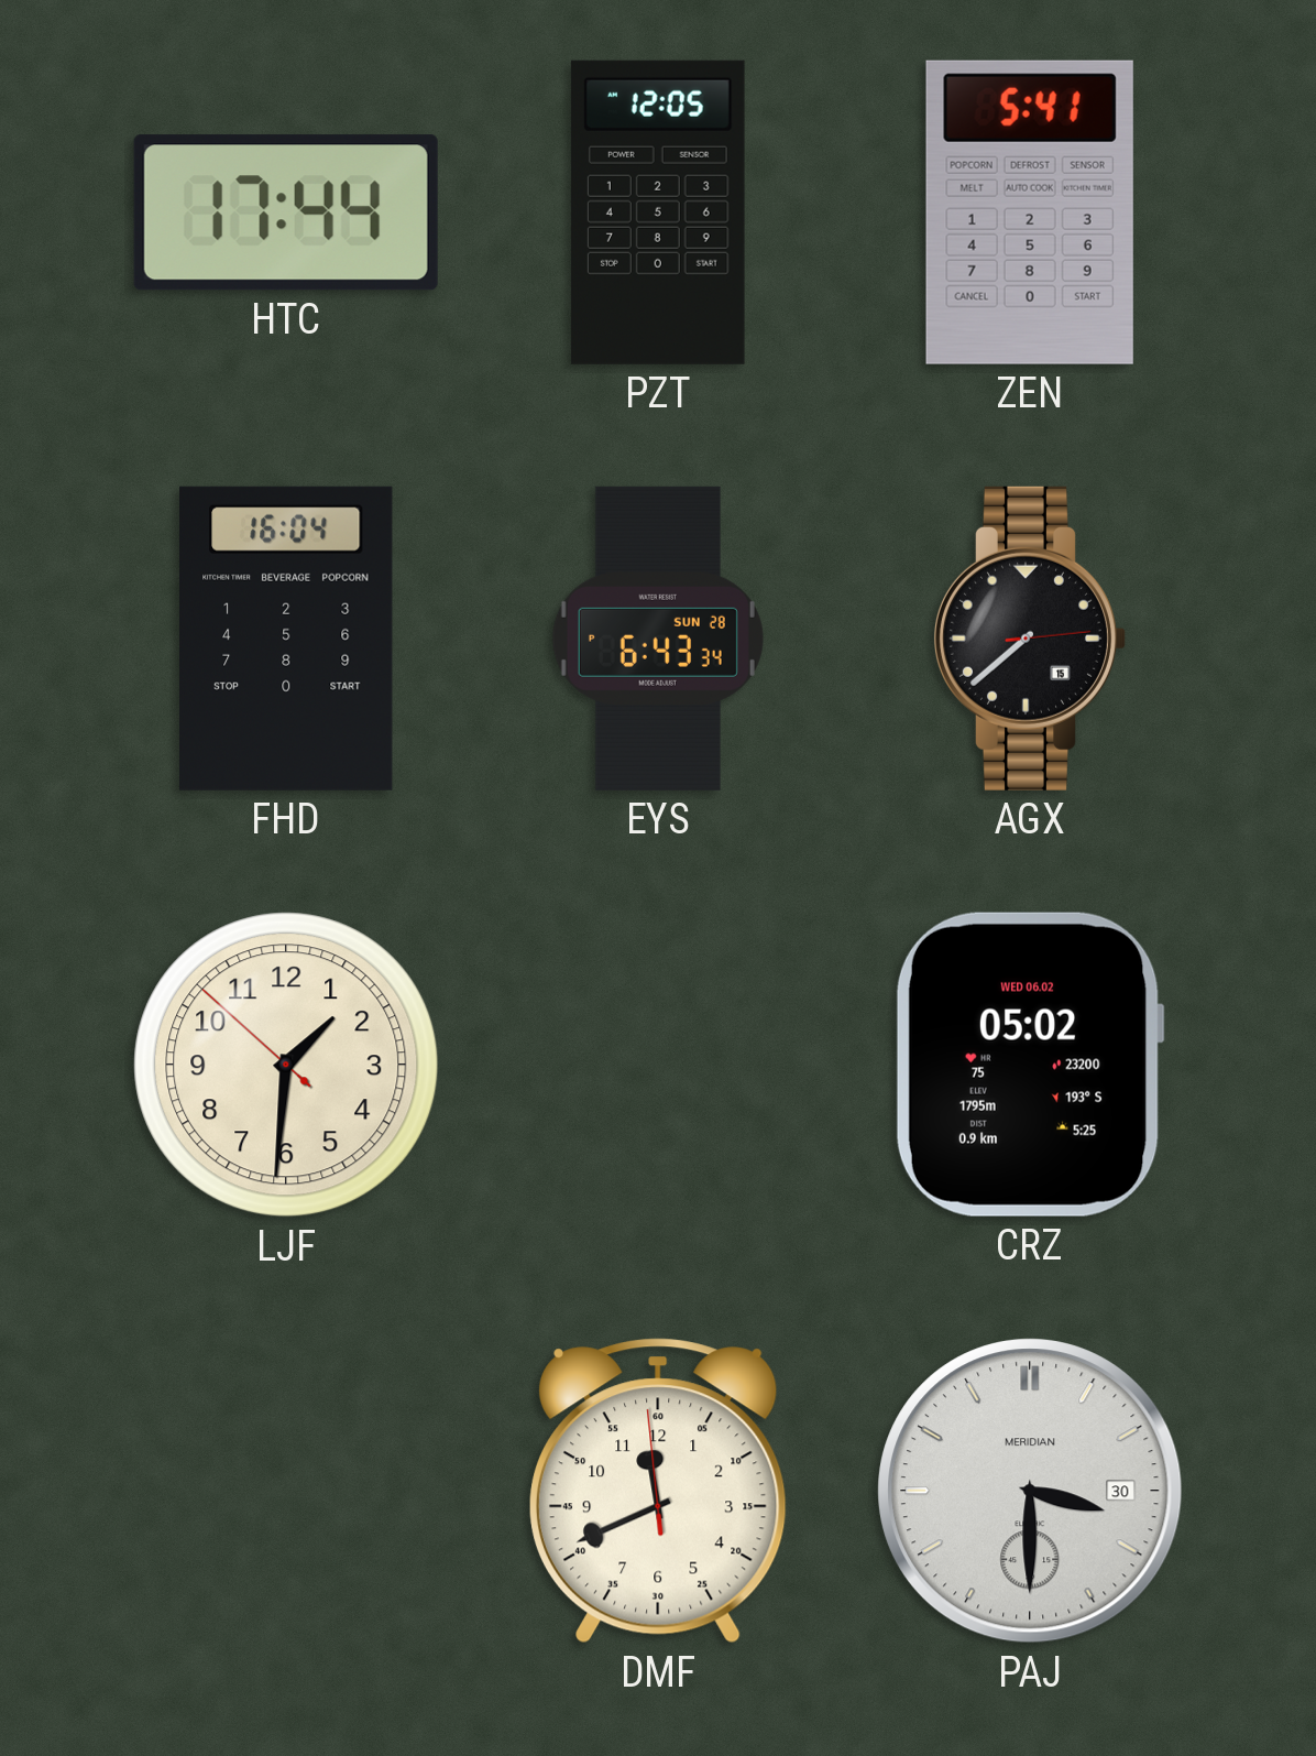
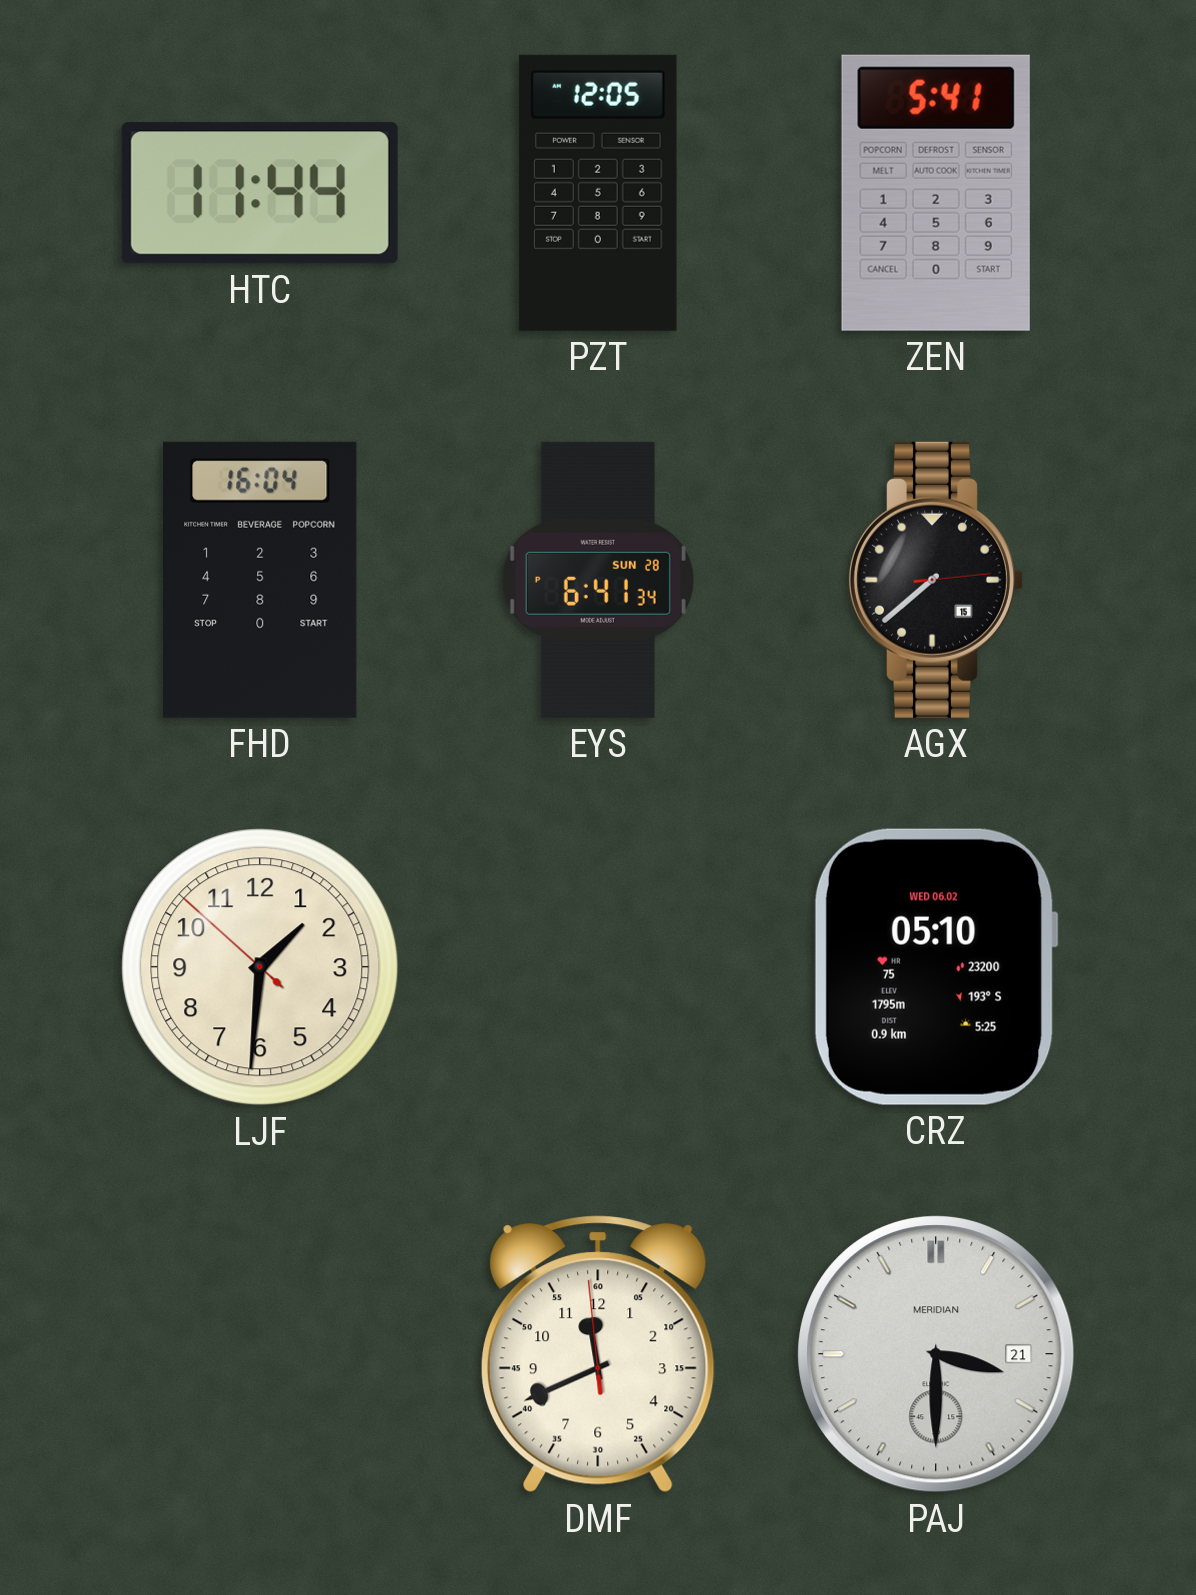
HTC: 17:44 -> 11:44
EYS: 6:43 -> 6:41
CRZ: 05:02 -> 05:10
PAJ date: 30 -> 21
